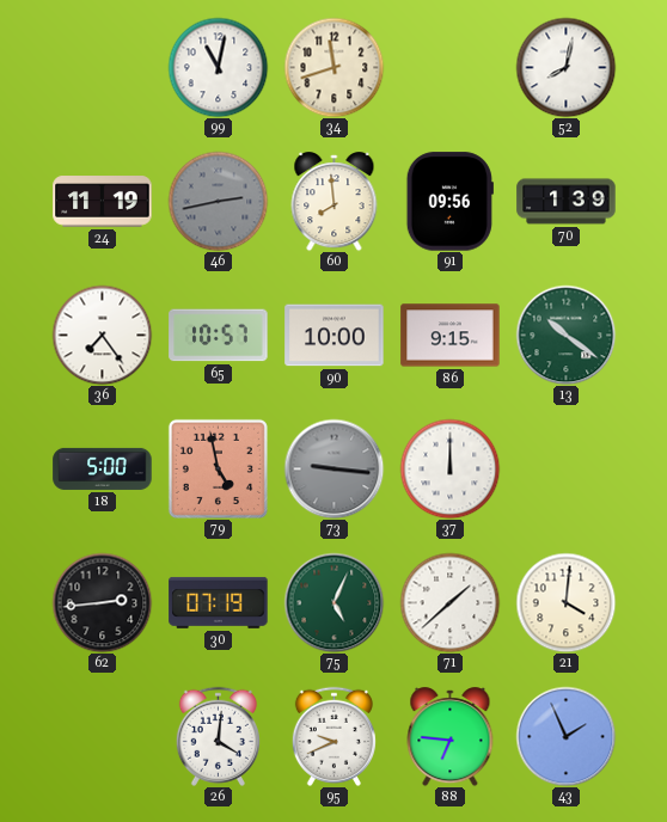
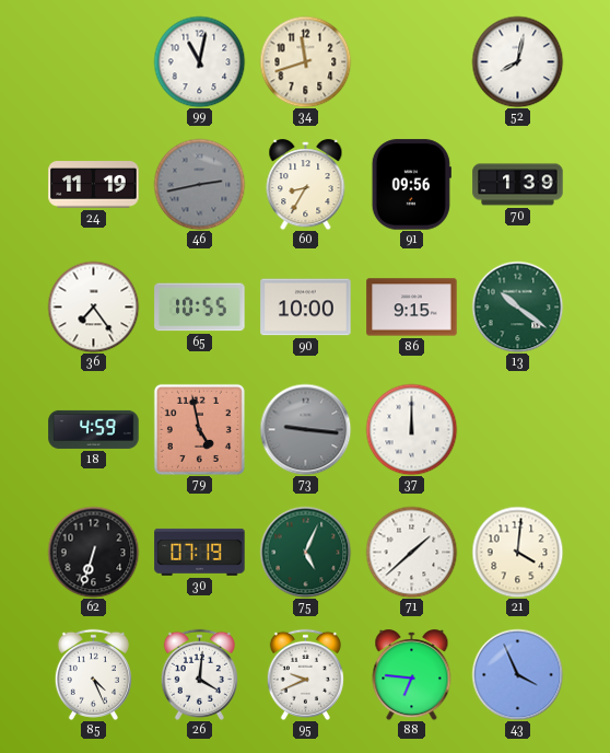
60: 7:59 -> 8:35
65: 10:57 -> 10:55
18: 5:00 -> 4:59
62: 2:44 -> 6:33
85: none -> 4:26
43: 1:56 -> 3:56
